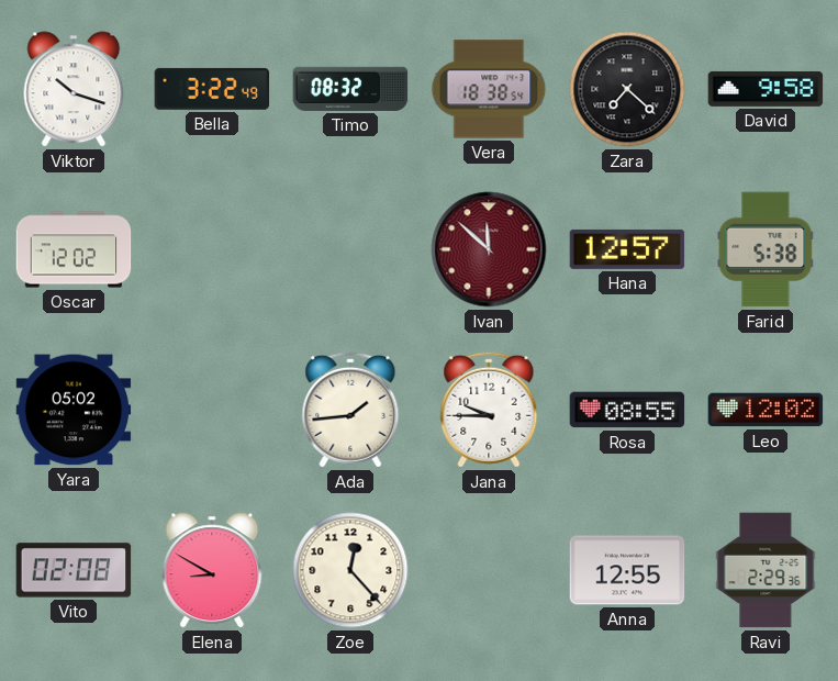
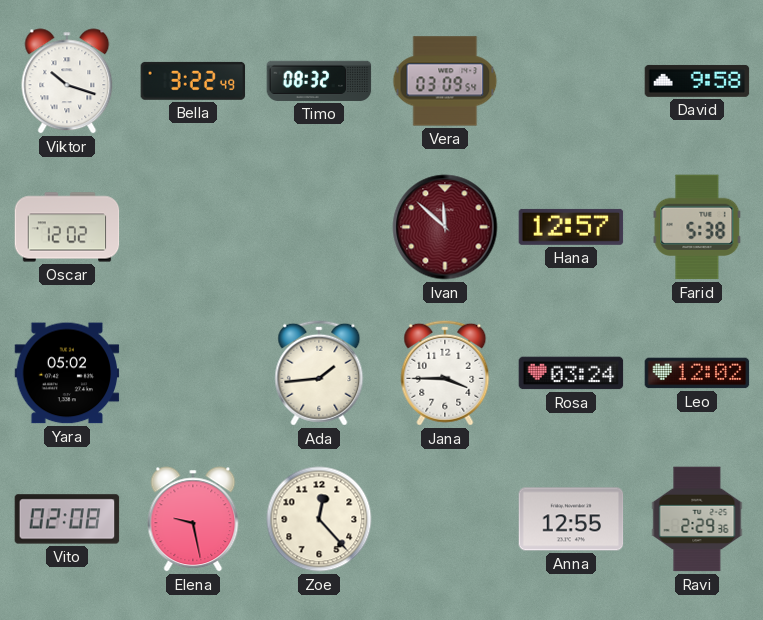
Vera: 18:38 -> 03:09
Zara: 7:22 -> none
Jana: 9:45 -> 3:45
Rosa: 08:55 -> 03:24
Elena: 8:50 -> 9:28
